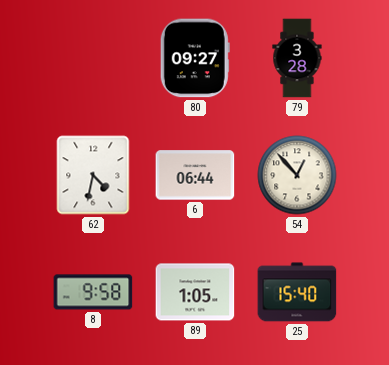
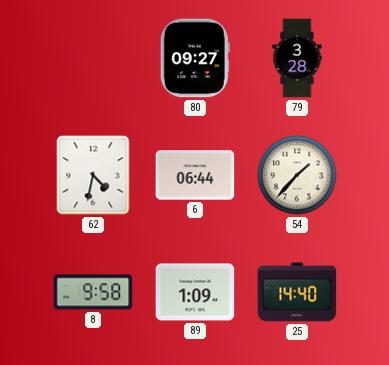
54: 12:53 -> 1:37
89: 1:05 -> 1:09
25: 15:40 -> 14:40
